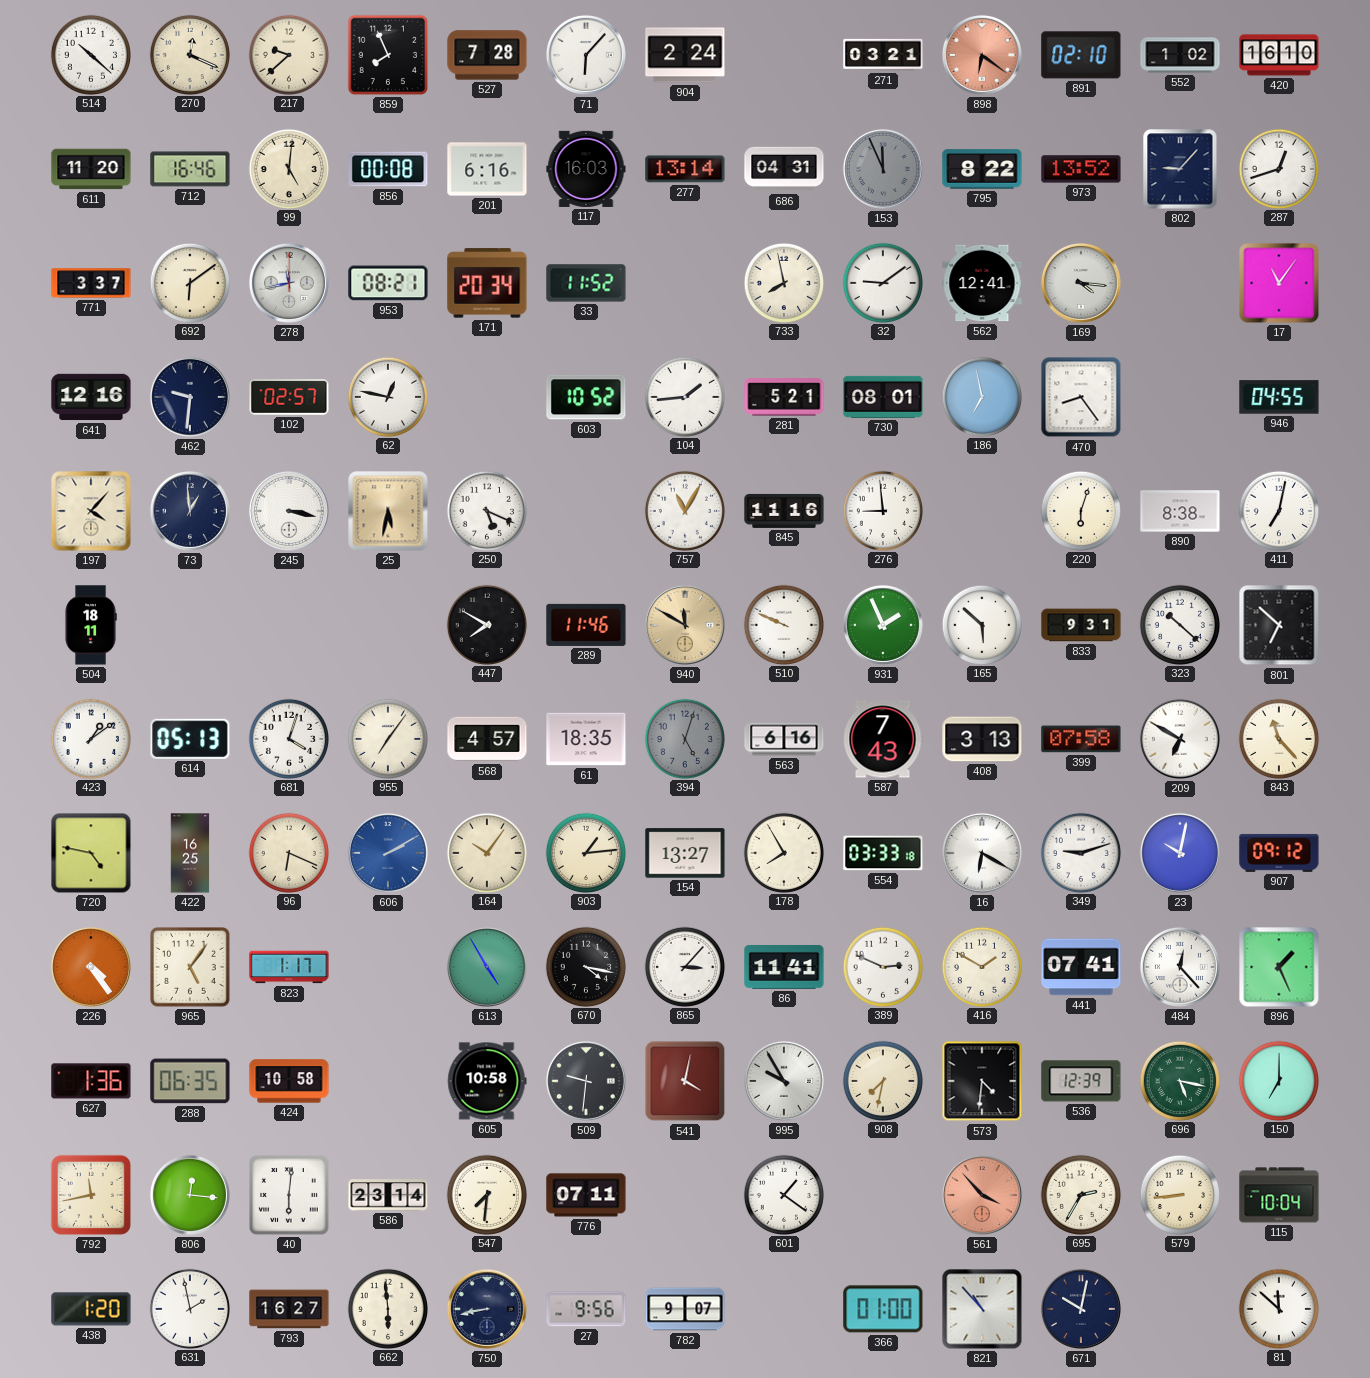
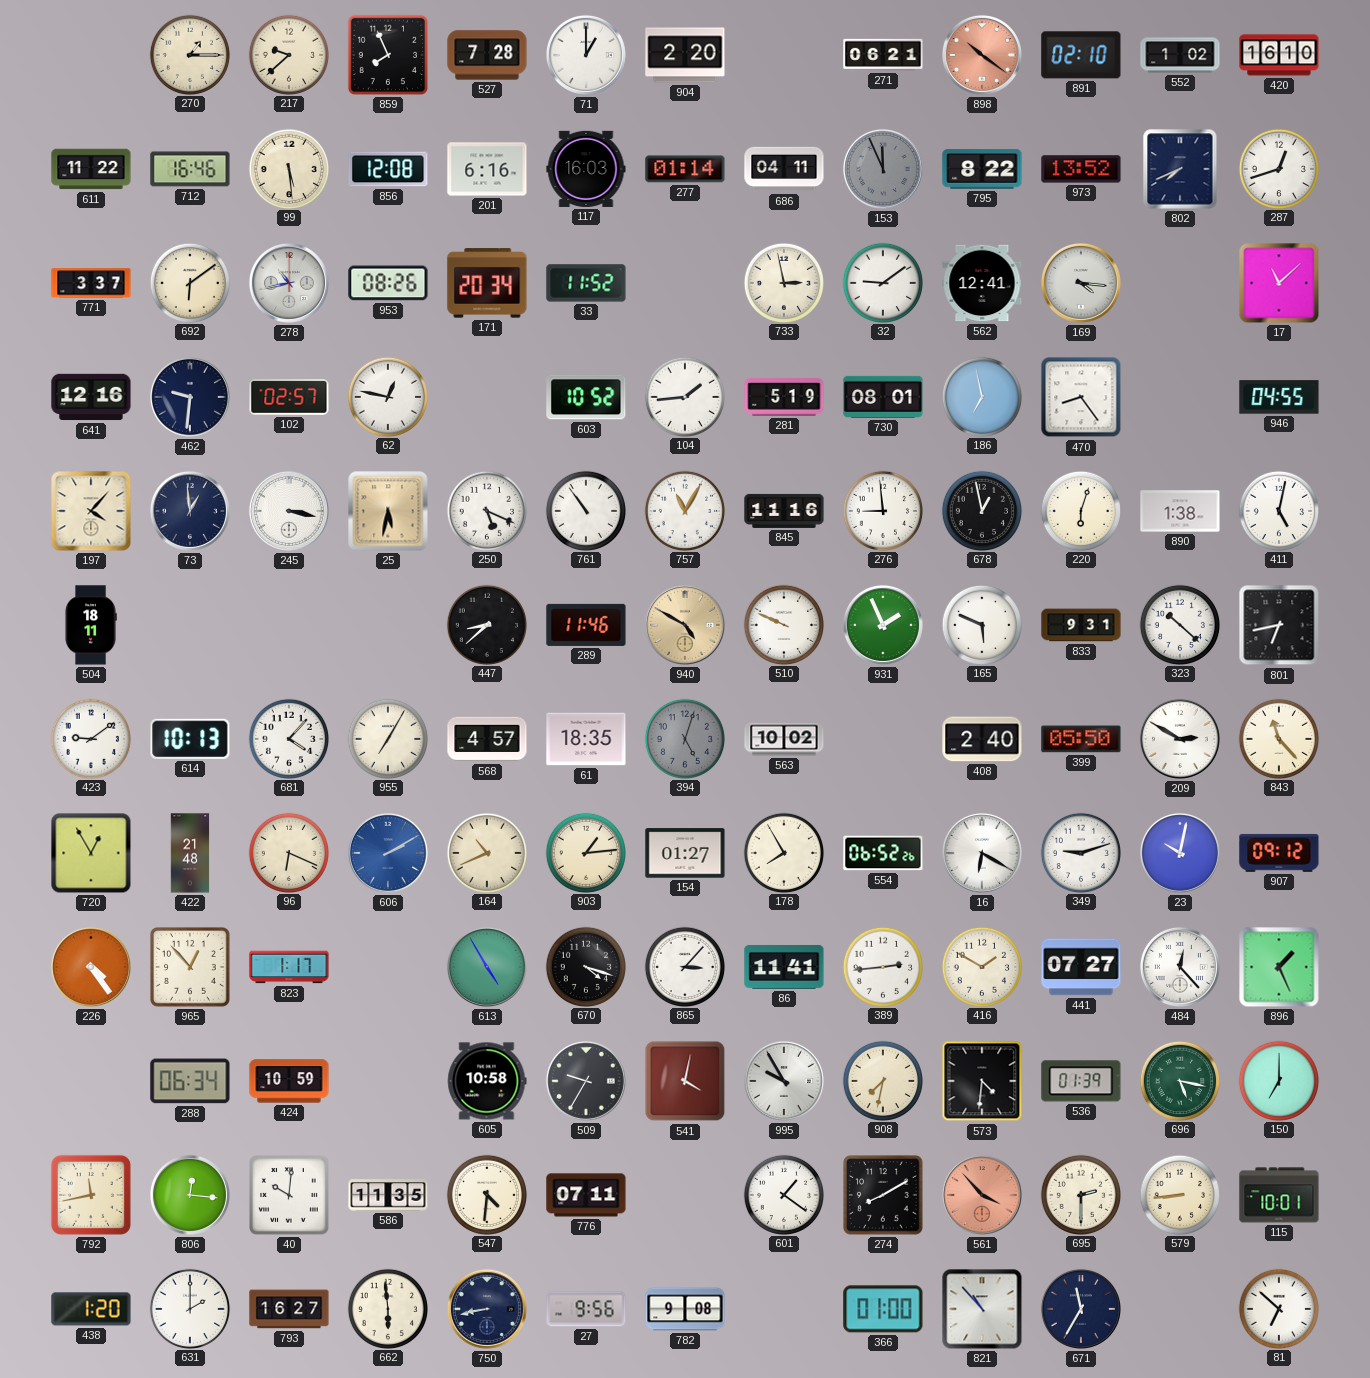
514: 10:22 -> none
270: 12:19 -> 1:15
71: 6:07 -> 1:00
904: 2:24 -> 2:20
271: 03:21 -> 06:21
898: 6:21 -> 10:21
611: 11:20 -> 11:22
99: 5:01 -> 5:29
856: 00:08 -> 12:08
277: 13:14 -> 01:14
686: 04:31 -> 04:11
802: 9:07 -> 7:41
278: 11:43 -> 10:43
953: 08:21 -> 08:26
733: 7:58 -> 2:58
17: 11:06 -> 11:08
281: 5:21 -> 5:19
761: none -> 10:54
678: none -> 12:58
890: 8:38 -> 1:38
411: 7:02 -> 5:02
447: 7:50 -> 8:38
940: 11:50 -> 4:50
165: 5:52 -> 5:49
801: 6:52 -> 6:43
423: 1:09 -> 9:09
614: 05:13 -> 10:13
681: 4:03 -> 4:07
955: 7:06 -> 7:05
563: 6:16 -> 10:02
587: 7:43 -> none
408: 3:13 -> 2:40
399: 07:58 -> 05:50
209: 6:50 -> 2:50
720: 4:47 -> 12:55
422: 16:25 -> 21:48
164: 10:06 -> 10:41
154: 13:27 -> 01:27
554: 03:33 -> 06:52
965: 5:06 -> 12:53
670: 4:17 -> 4:18
389: 2:49 -> 2:44
441: 07:41 -> 07:27
627: 1:36 -> none
288: 06:35 -> 06:34
424: 10:58 -> 10:59
509: 9:31 -> 9:35
536: 12:39 -> 01:39
40: 6:01 -> 10:01
586: 23:14 -> 11:35
547: 7:31 -> 4:31
274: none -> 8:10
695: 2:35 -> 2:30
115: 10:04 -> 10:01
631: 1:58 -> 2:00
782: 9:07 -> 9:08
671: 10:02 -> 11:35
81: 11:52 -> 6:52
